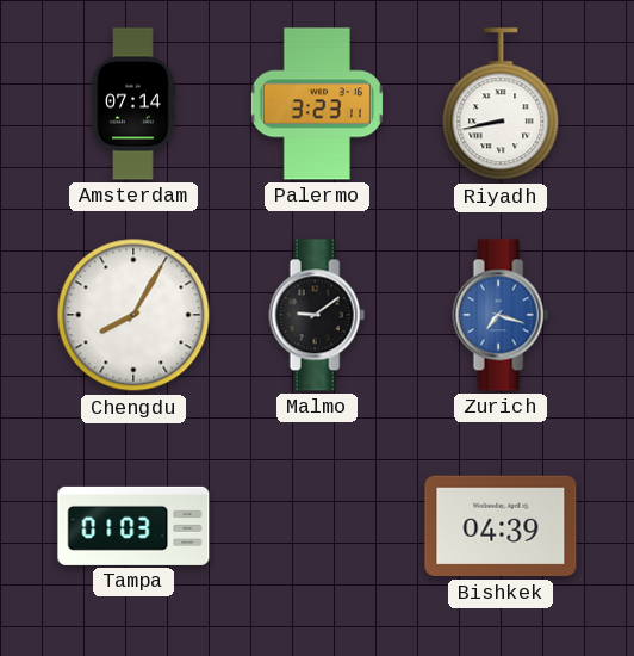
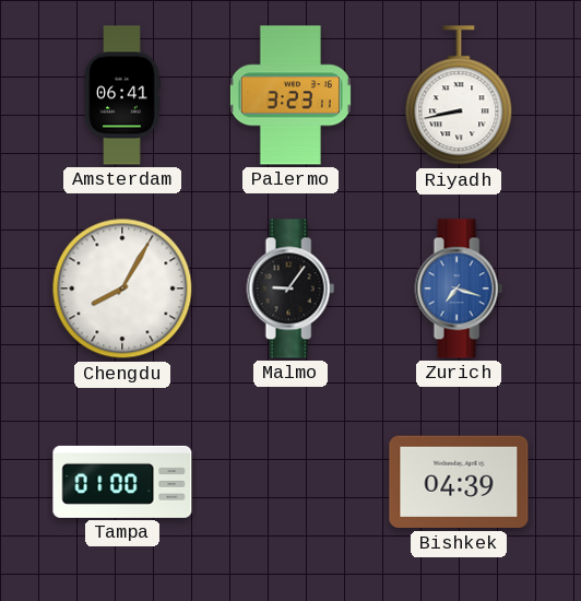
Amsterdam: 07:14 -> 06:41
Malmo: 9:09 -> 9:06
Tampa: 01:03 -> 01:00
